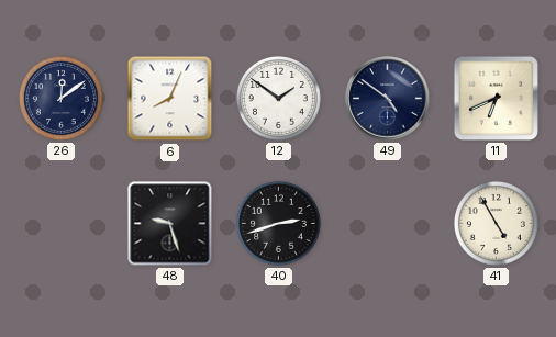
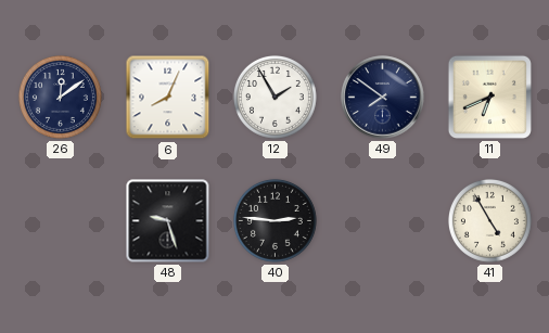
12: 1:51 -> 1:55
49: 4:51 -> 7:51
40: 2:42 -> 2:46
